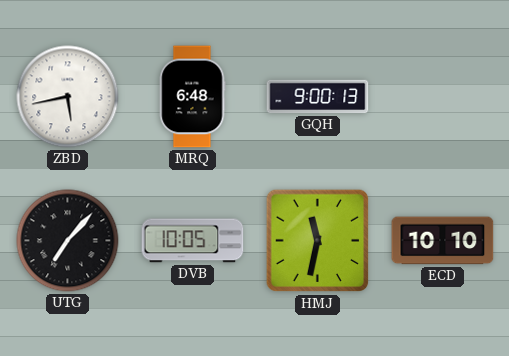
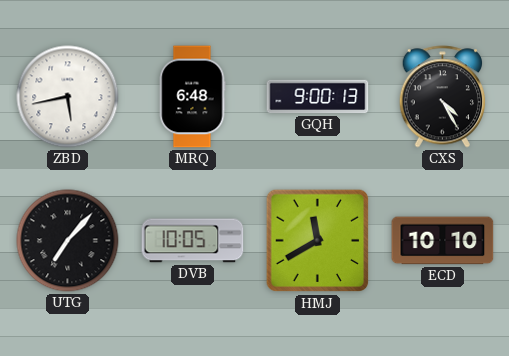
CXS: none -> 4:25
HMJ: 11:32 -> 11:40
